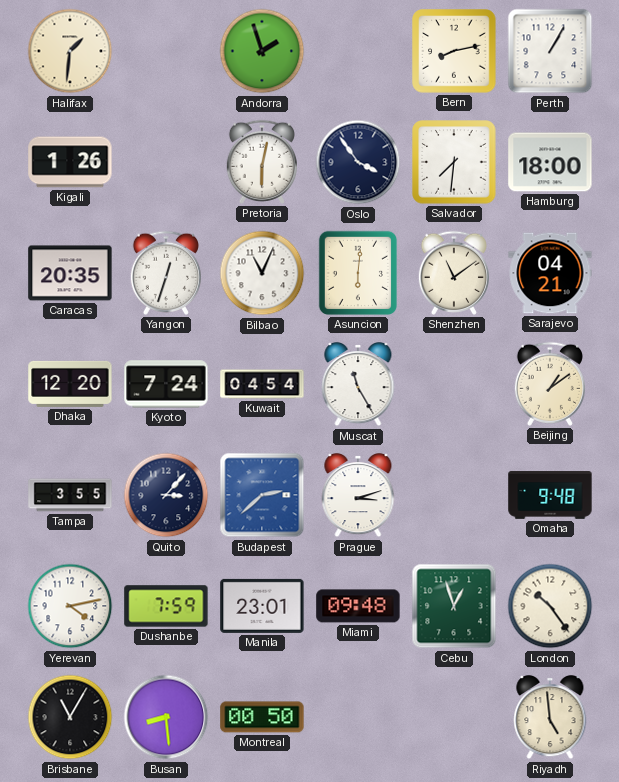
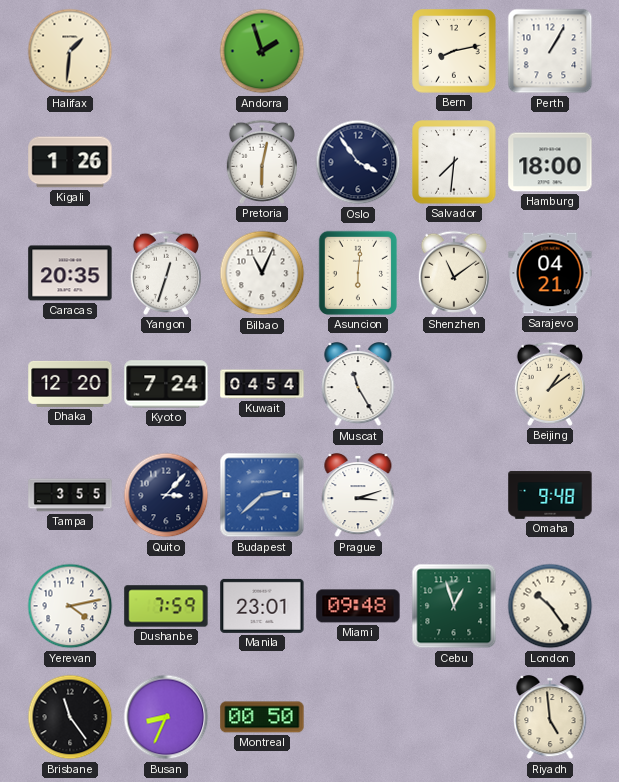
Brisbane: 11:05 -> 11:24
Busan: 8:29 -> 8:34
